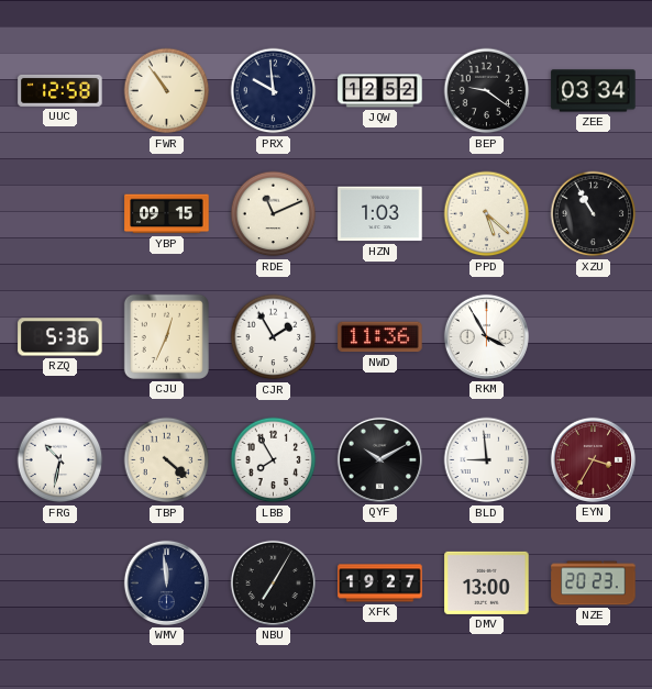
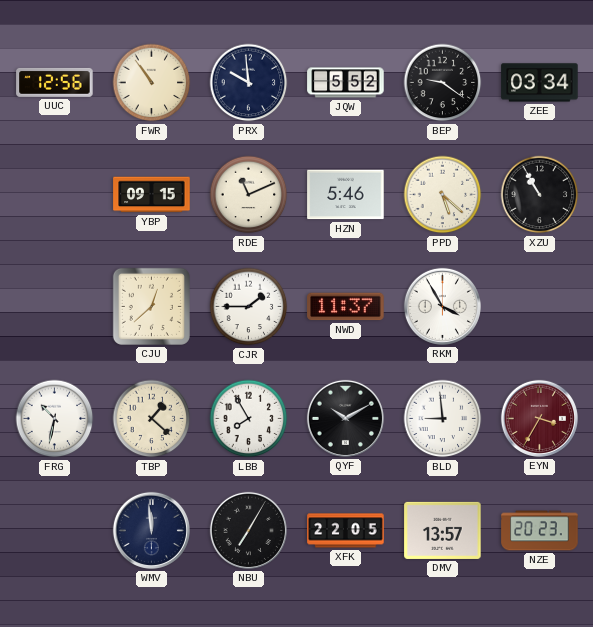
UUC: 12:58 -> 12:56
JQW: 12:52 -> 5:52
HZN: 1:03 -> 5:46
RZQ: 5:36 -> none
CJU: 12:34 -> 12:38
CJR: 1:55 -> 1:45
NWD: 11:36 -> 11:37
TBP: 4:22 -> 1:22
XFK: 19:27 -> 22:05
DMV: 13:00 -> 13:57
